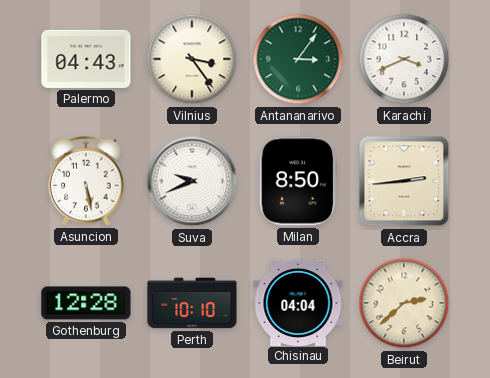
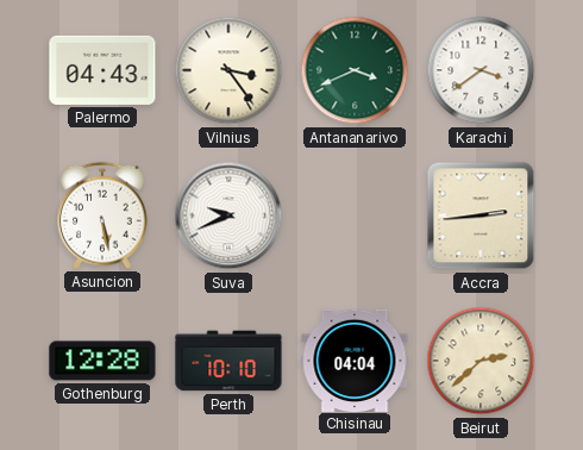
Antananarivo: 3:06 -> 3:41
Karachi: 3:41 -> 3:39
Milan: 8:50 -> none
